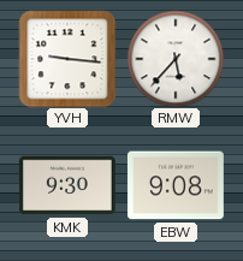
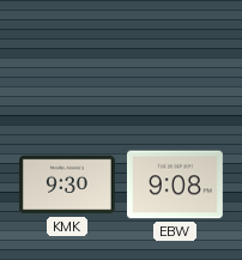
YVH: 9:16 -> none
RMW: 5:37 -> none
